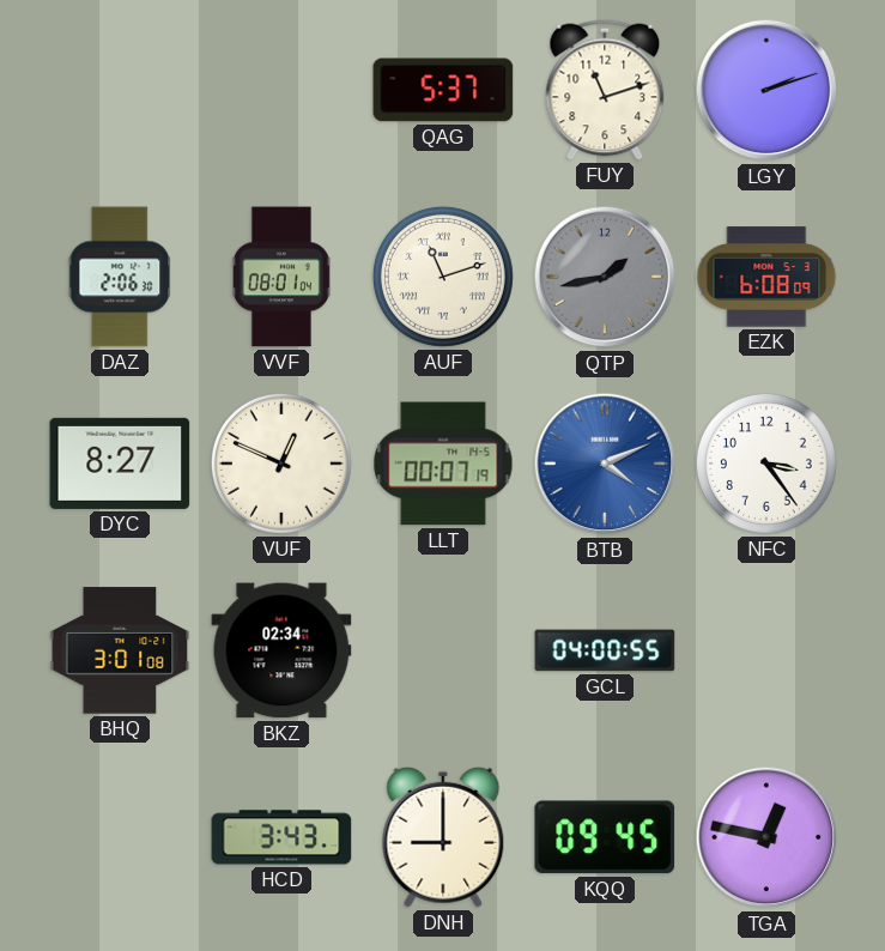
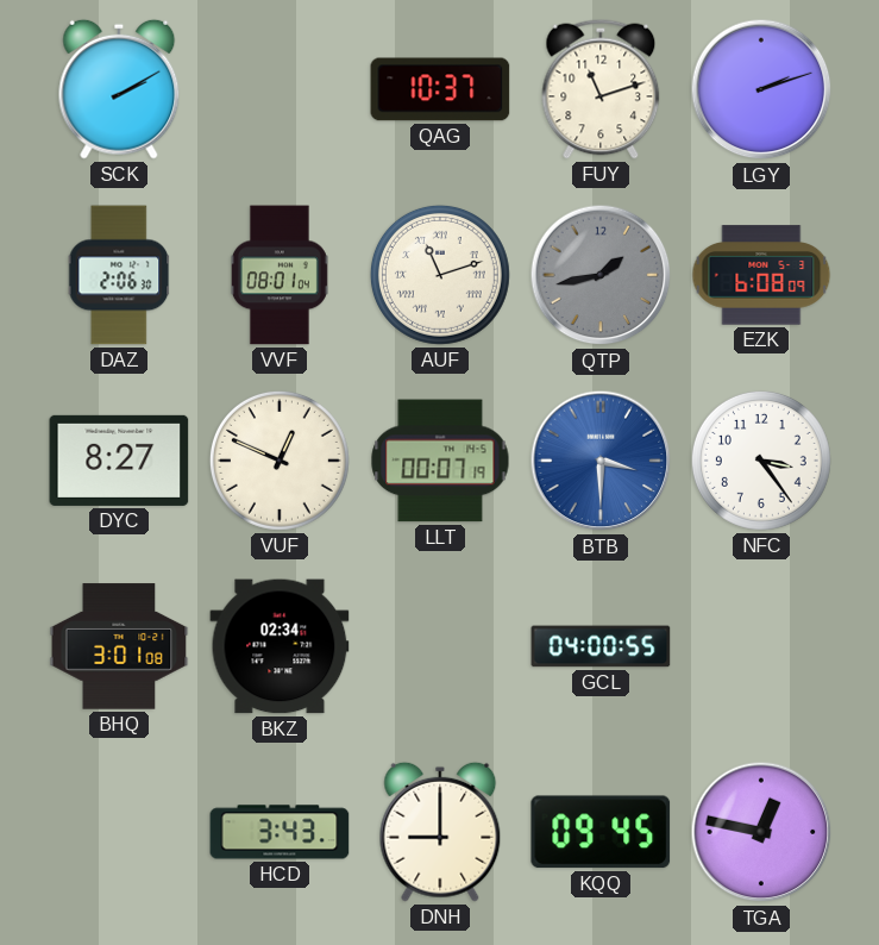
SCK: none -> 2:10
QAG: 5:37 -> 10:37
BTB: 4:11 -> 3:30
